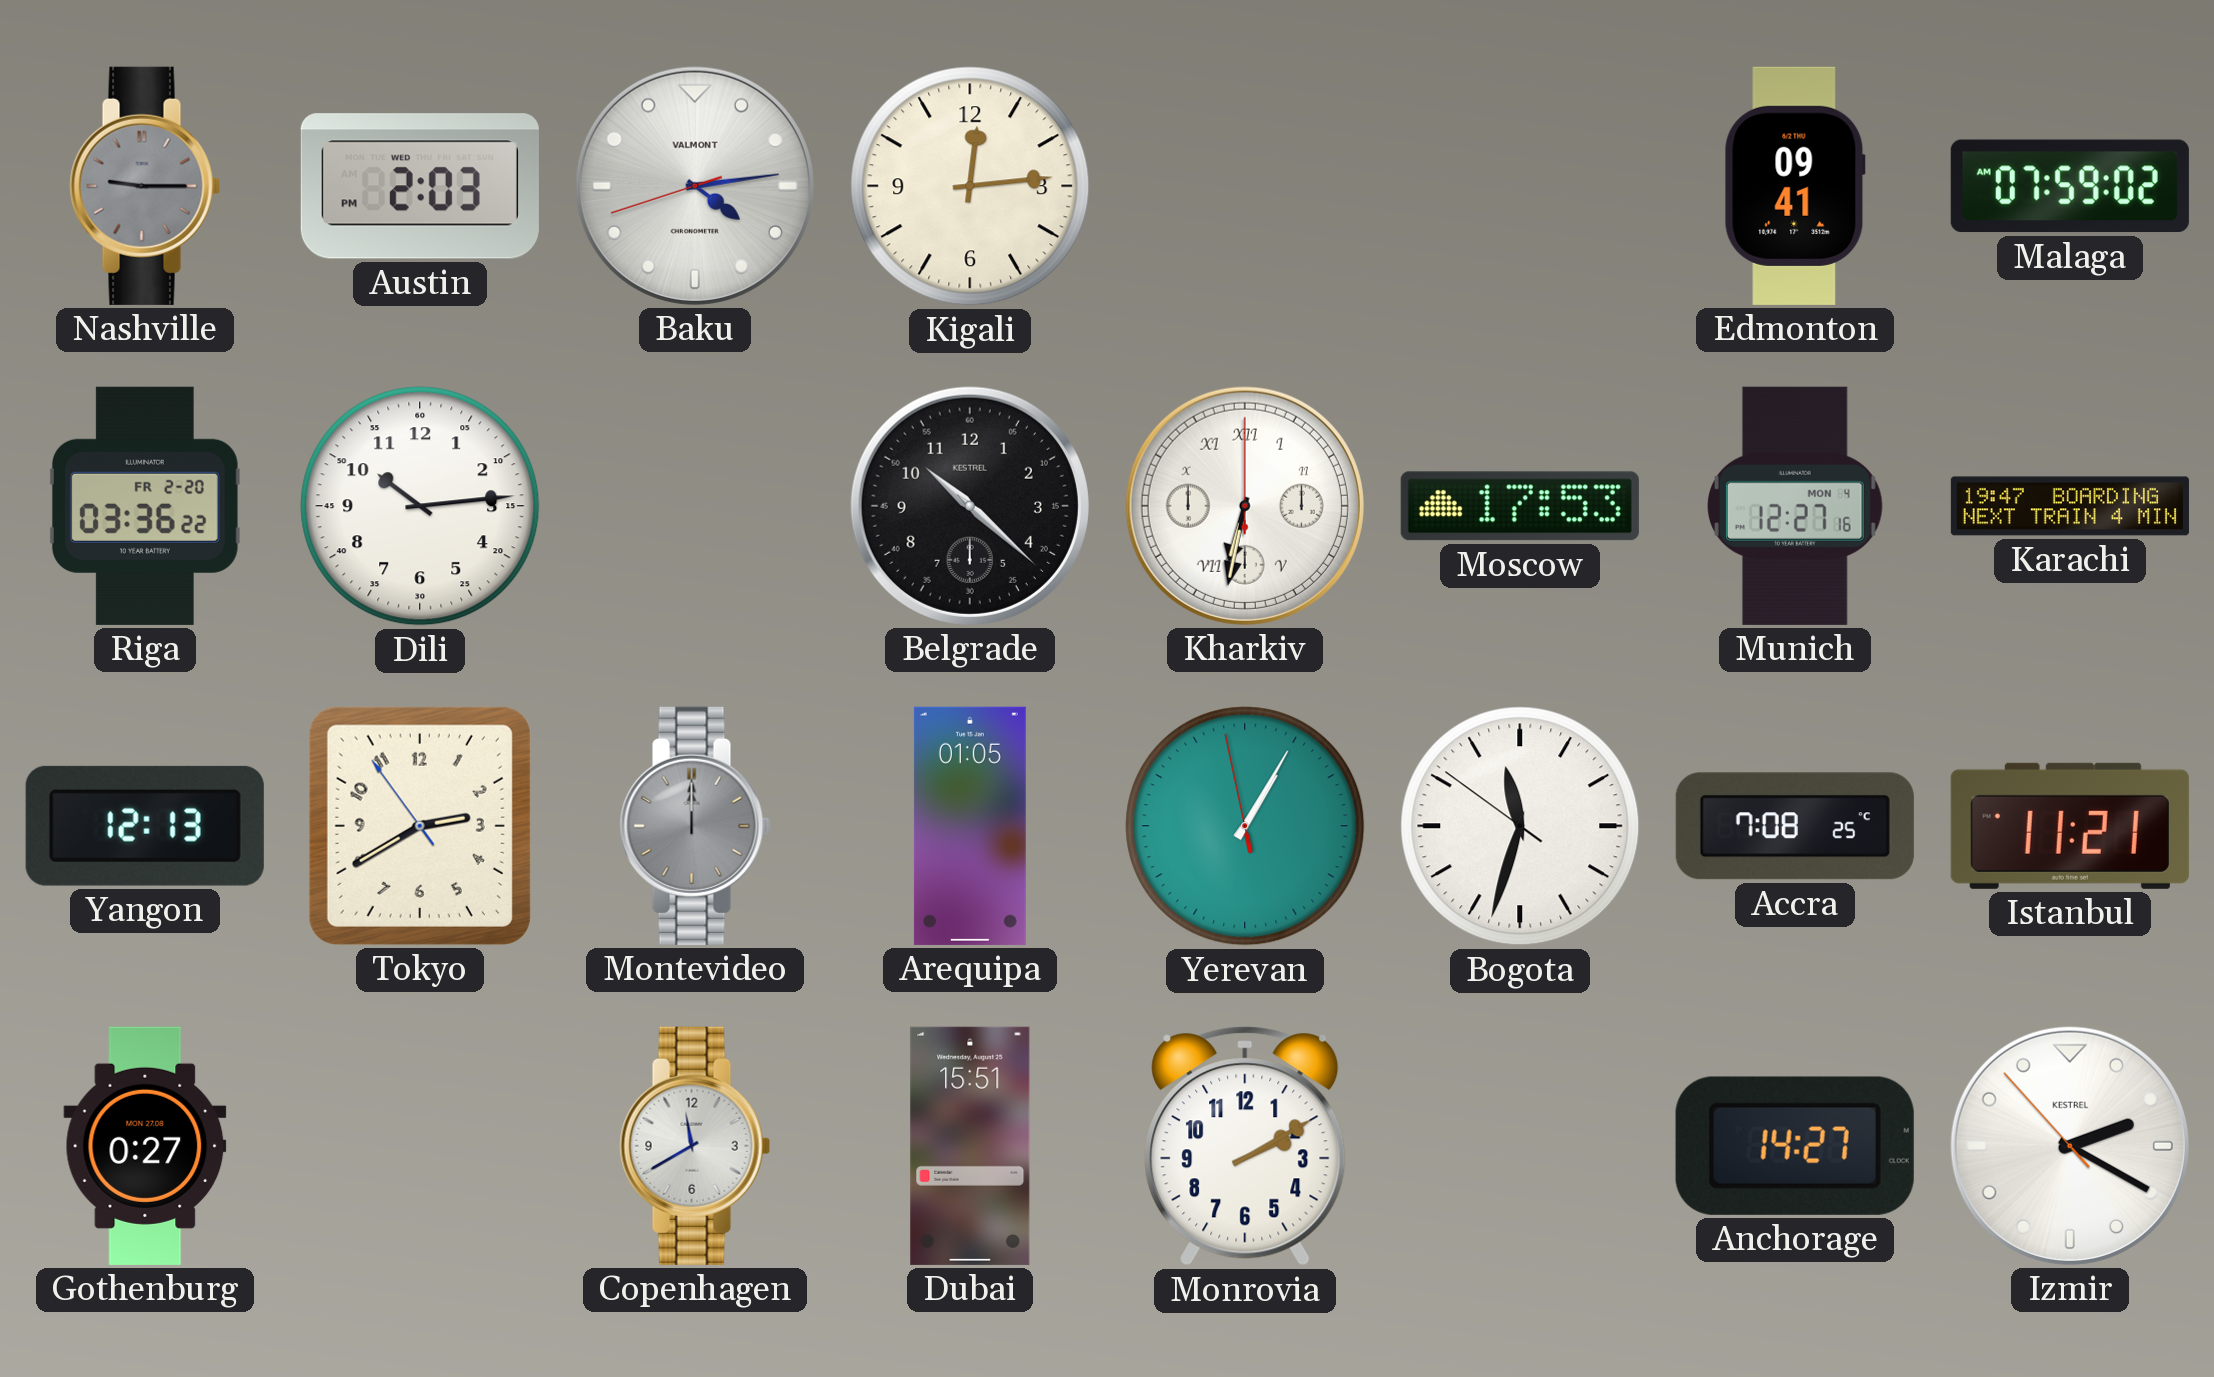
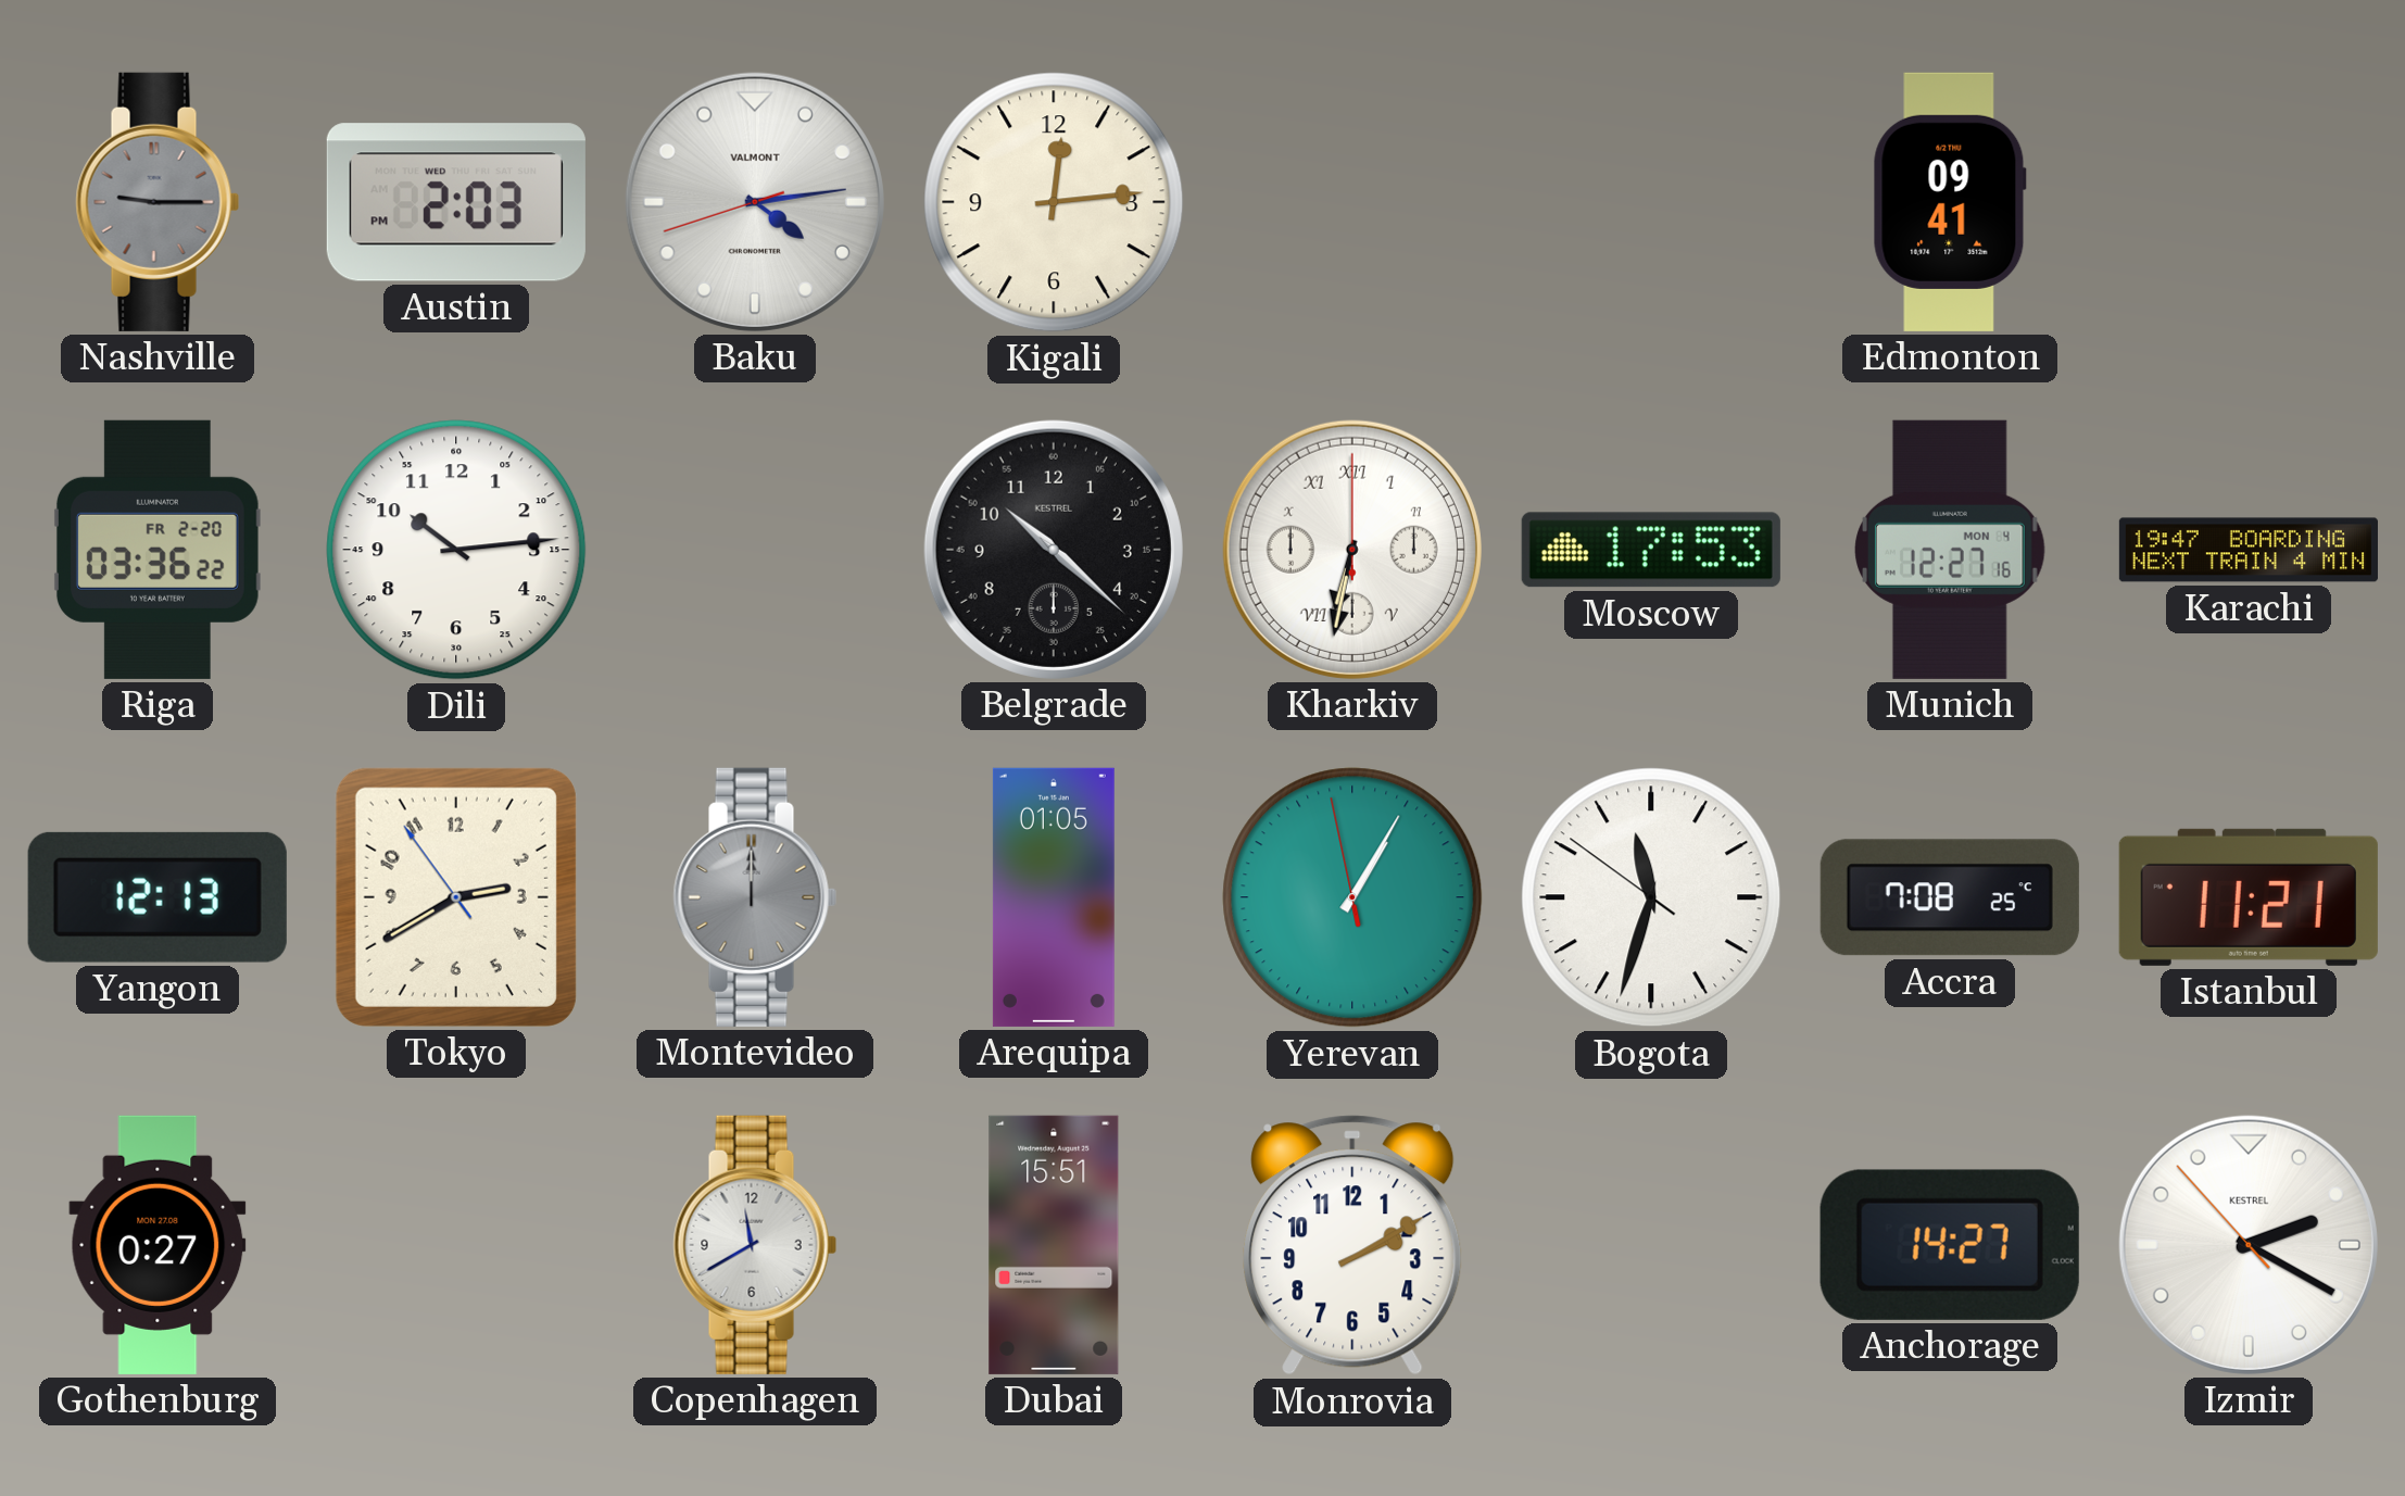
Malaga: 07:59 -> none
